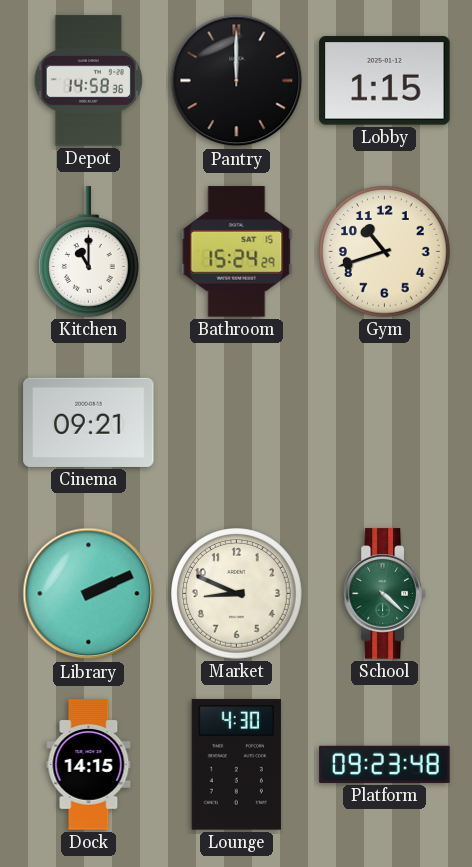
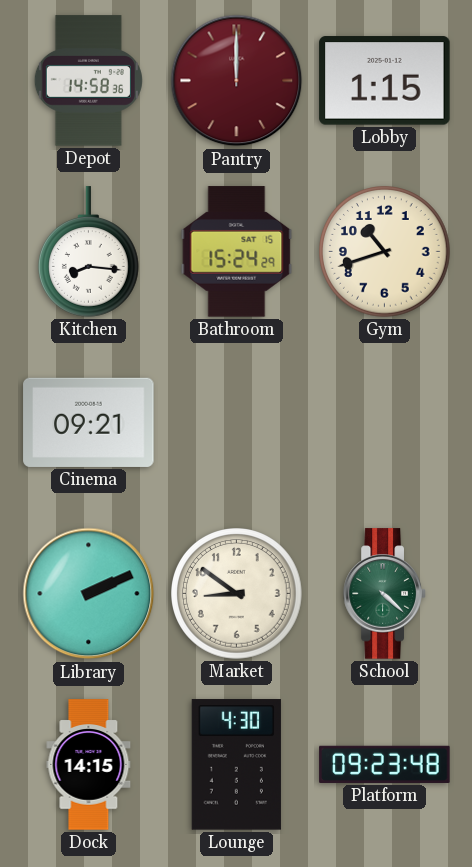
Pantry dial: black -> burgundy
Kitchen: 11:00 -> 8:16
Market: 8:49 -> 8:51
